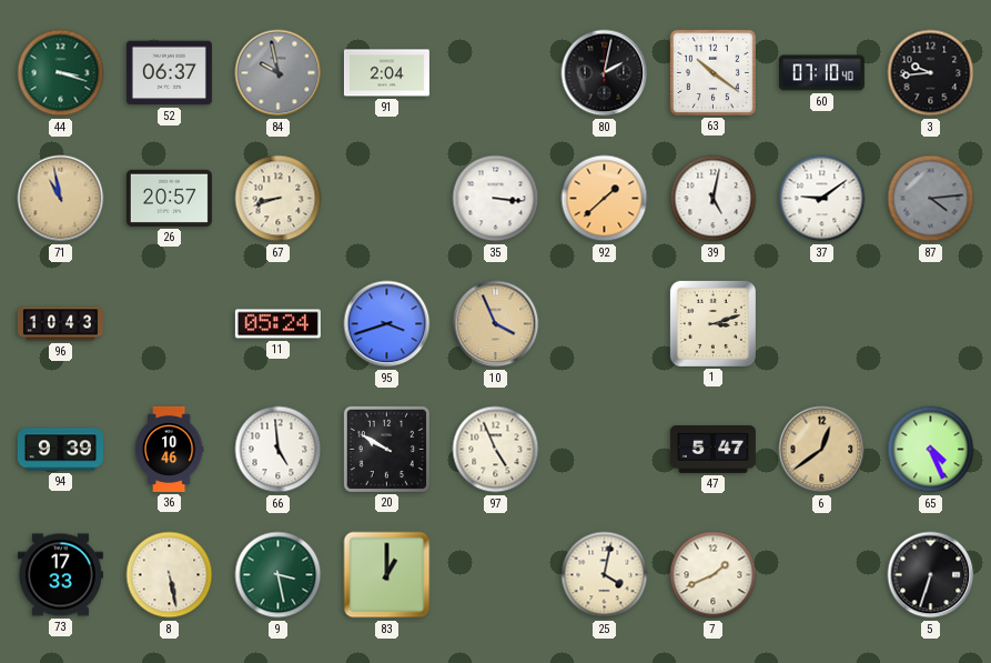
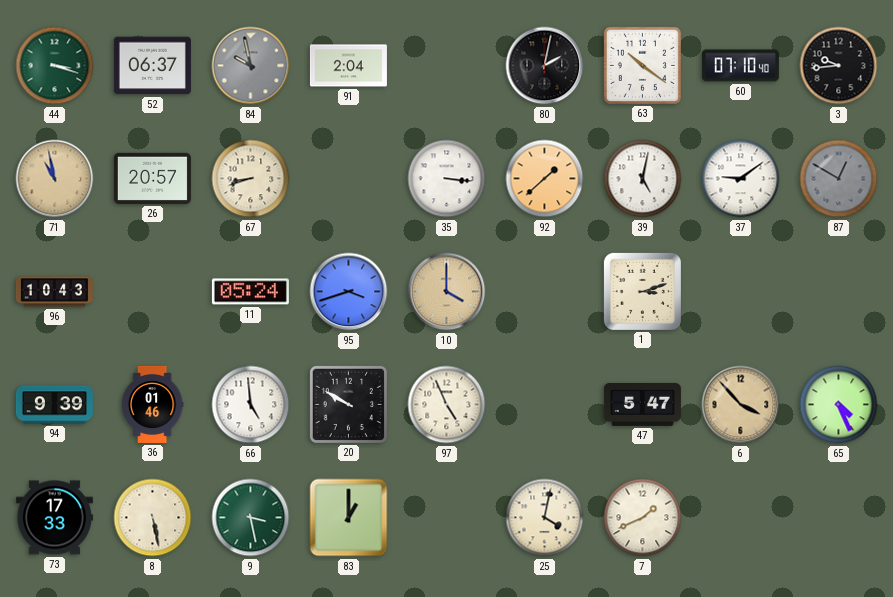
87: 4:14 -> 12:50
10: 3:56 -> 4:00
36: 10:46 -> 01:46
6: 12:39 -> 3:53
5: 6:33 -> none
